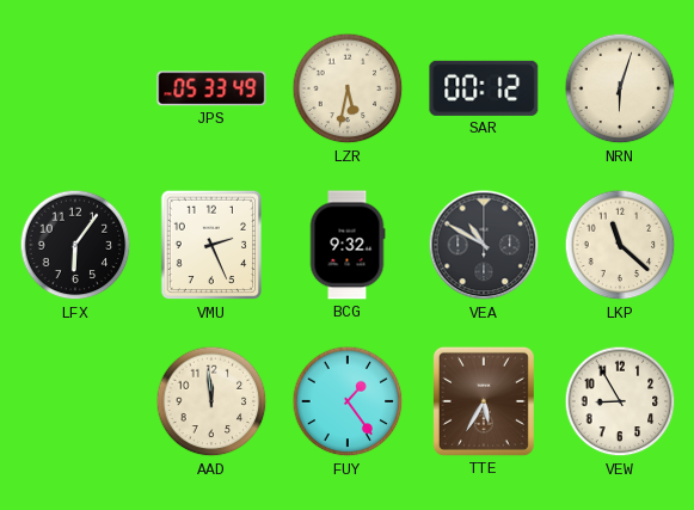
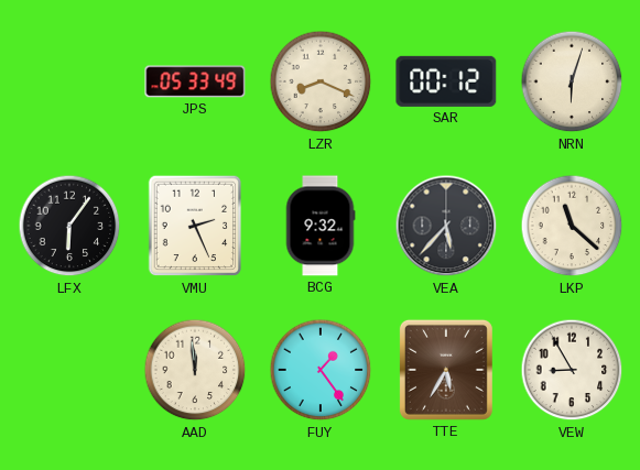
LZR: 5:32 -> 8:19
VEA: 10:50 -> 5:37
